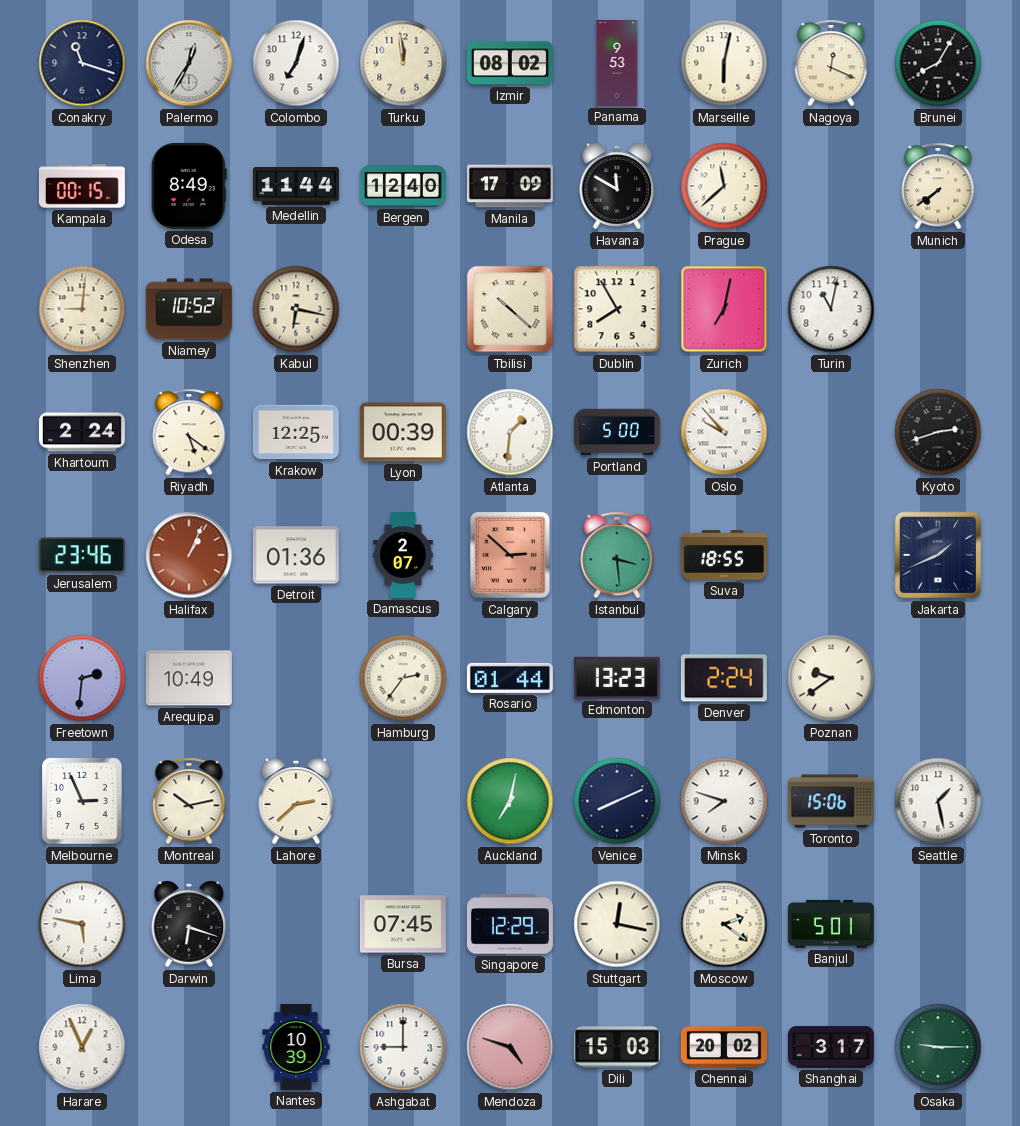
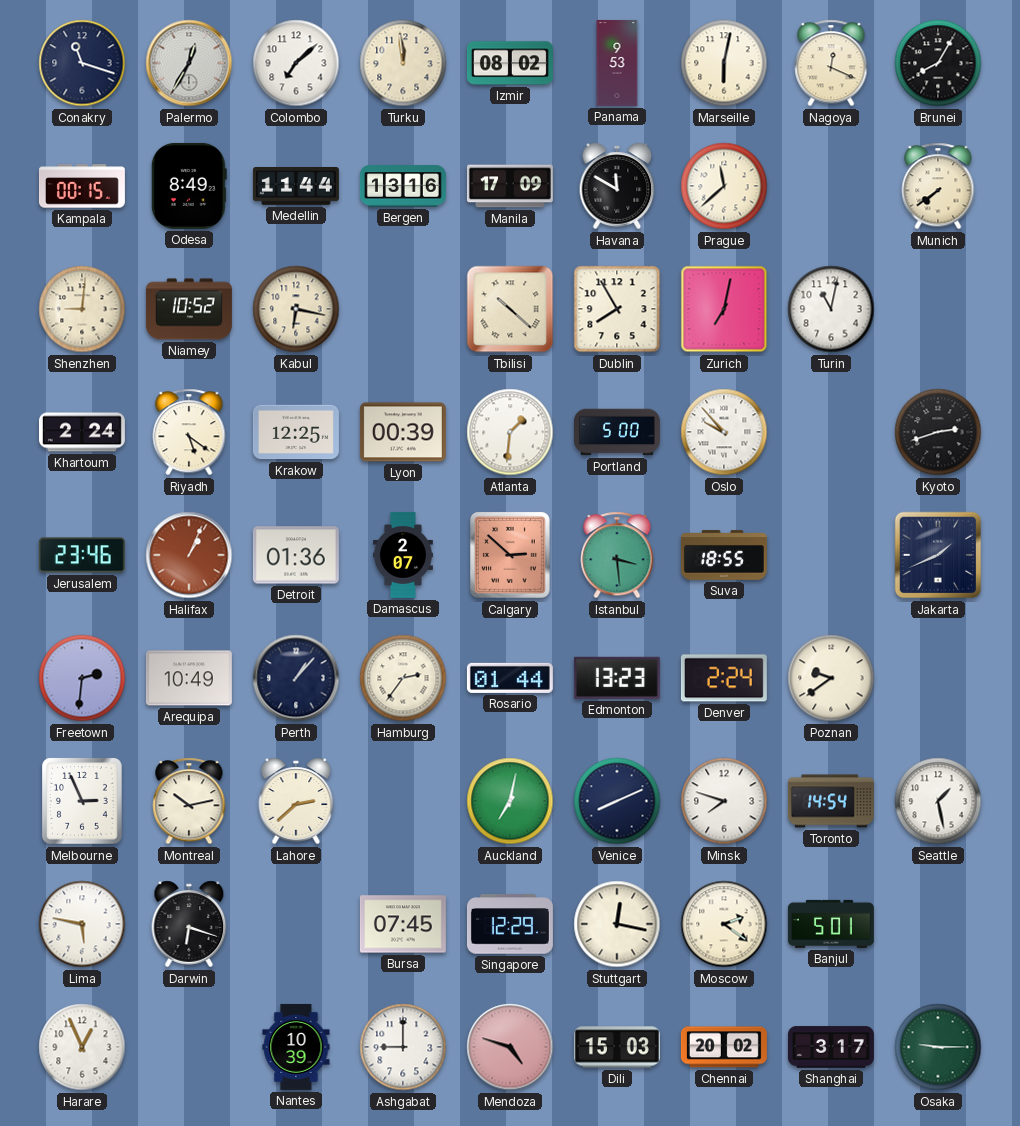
Colombo: 7:03 -> 7:08
Bergen: 12:40 -> 13:16
Perth: none -> 1:07
Toronto: 15:06 -> 14:54
